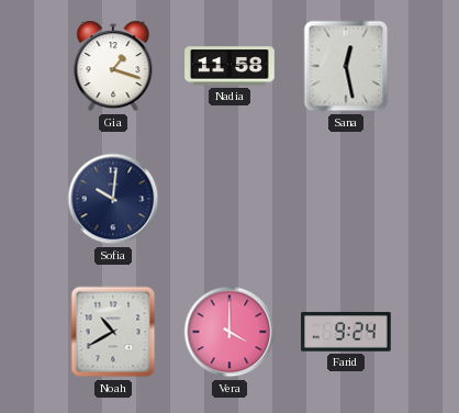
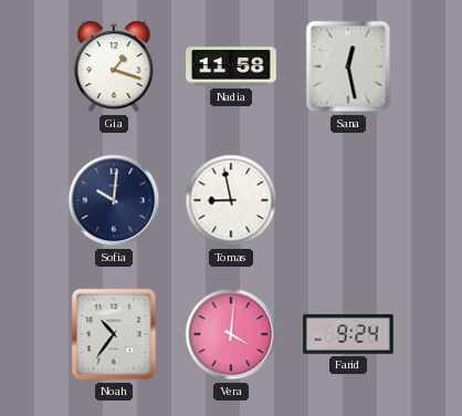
Tomas: none -> 8:58
Noah: 10:40 -> 10:36
Vera: 4:00 -> 4:01
